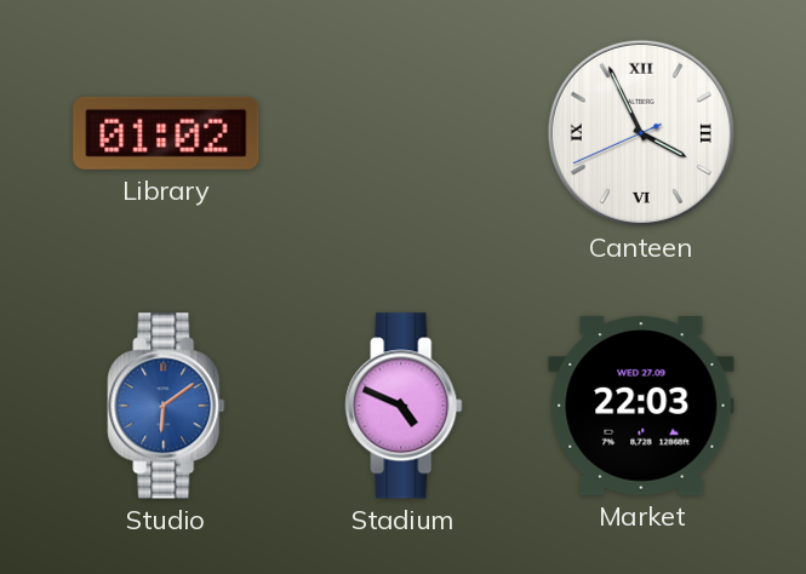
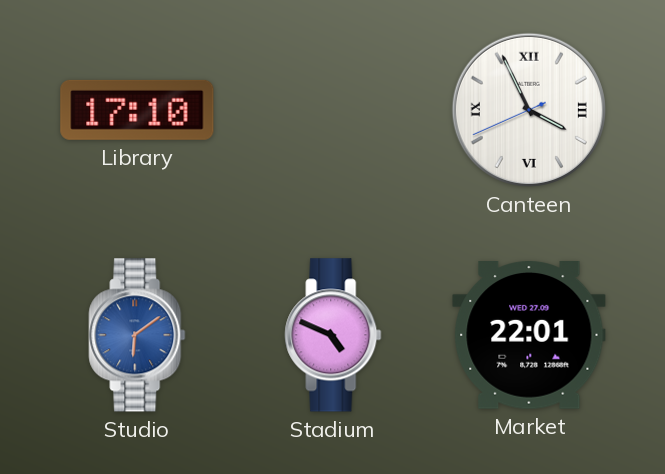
Library: 01:02 -> 17:10
Market: 22:03 -> 22:01
